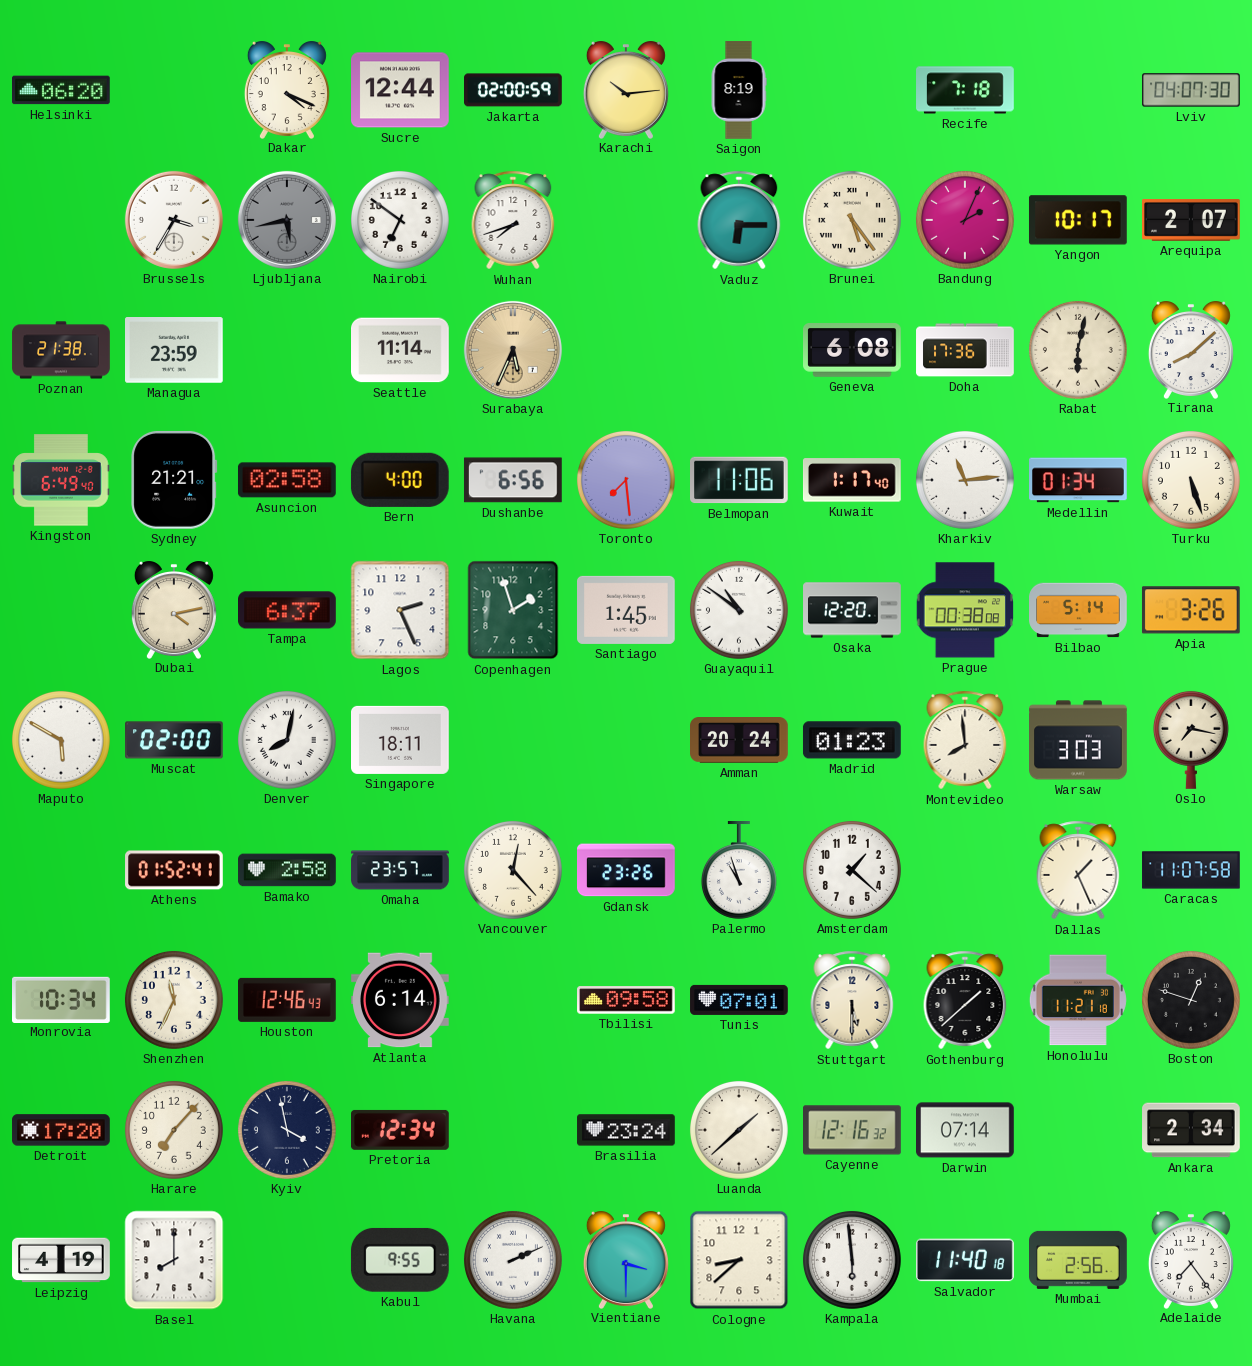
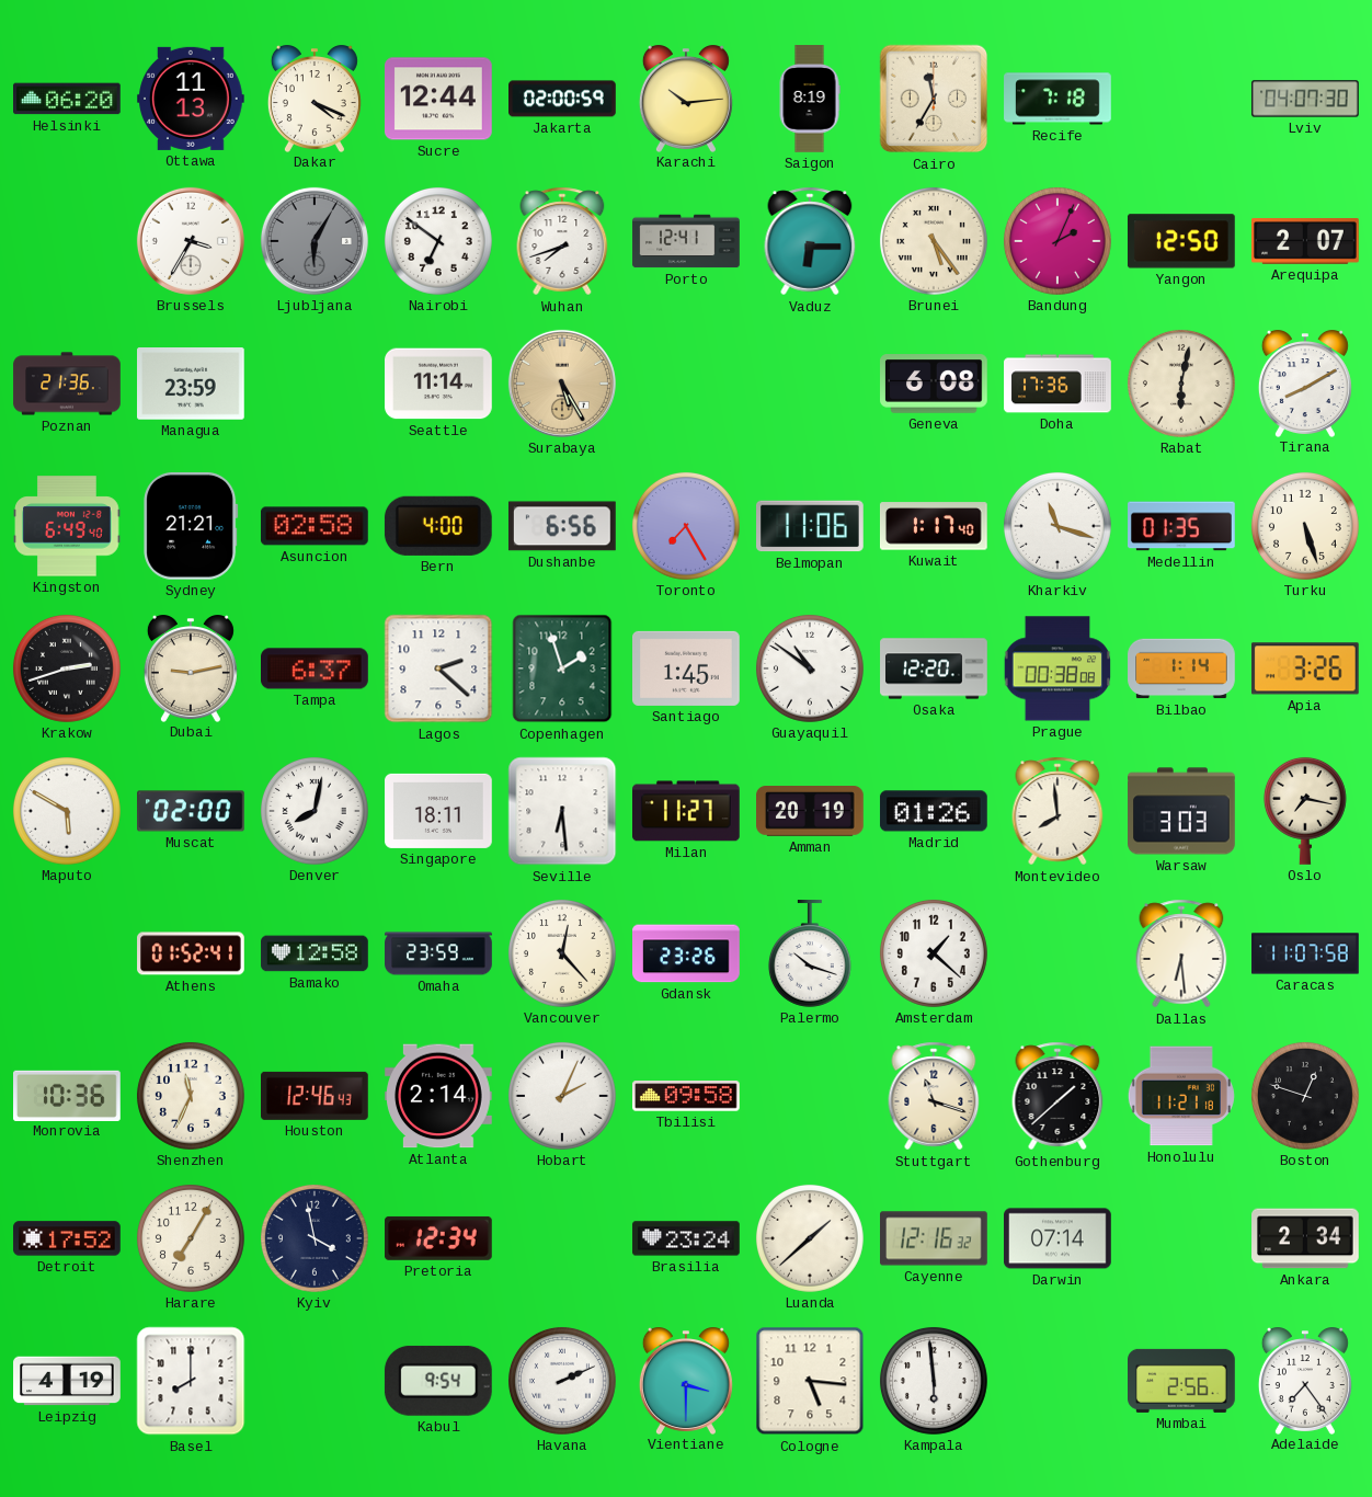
Ottawa: none -> 11:13
Cairo: none -> 11:35
Ljubljana: 5:43 -> 6:05
Porto: none -> 12:41
Yangon: 10:17 -> 12:50
Poznan: 21:38 -> 21:36
Surabaya: 5:34 -> 5:25
Tirana: 8:08 -> 8:10
Toronto: 7:29 -> 7:25
Kharkiv: 11:14 -> 11:18
Medellin: 01:34 -> 01:35
Krakow: none -> 2:42
Dubai: 4:13 -> 9:13
Lagos: 2:26 -> 2:22
Bilbao: 5:14 -> 1:14
Seville: none -> 6:29
Milan: none -> 11:27
Amman: 20:24 -> 20:19
Madrid: 01:23 -> 01:26
Bamako: 2:58 -> 12:58
Omaha: 23:57 -> 23:59
Palermo: 10:57 -> 10:18
Dallas: 1:26 -> 6:29
Monrovia: 10:34 -> 10:36
Atlanta: 6:14 -> 2:14
Hobart: none -> 2:04
Tunis: 07:01 -> none
Stuttgart: 5:30 -> 11:18
Detroit: 17:20 -> 17:52
Harare: 7:07 -> 7:05
Kabul: 9:55 -> 9:54
Cologne: 8:38 -> 5:16
Salvador: 11:40 -> none
